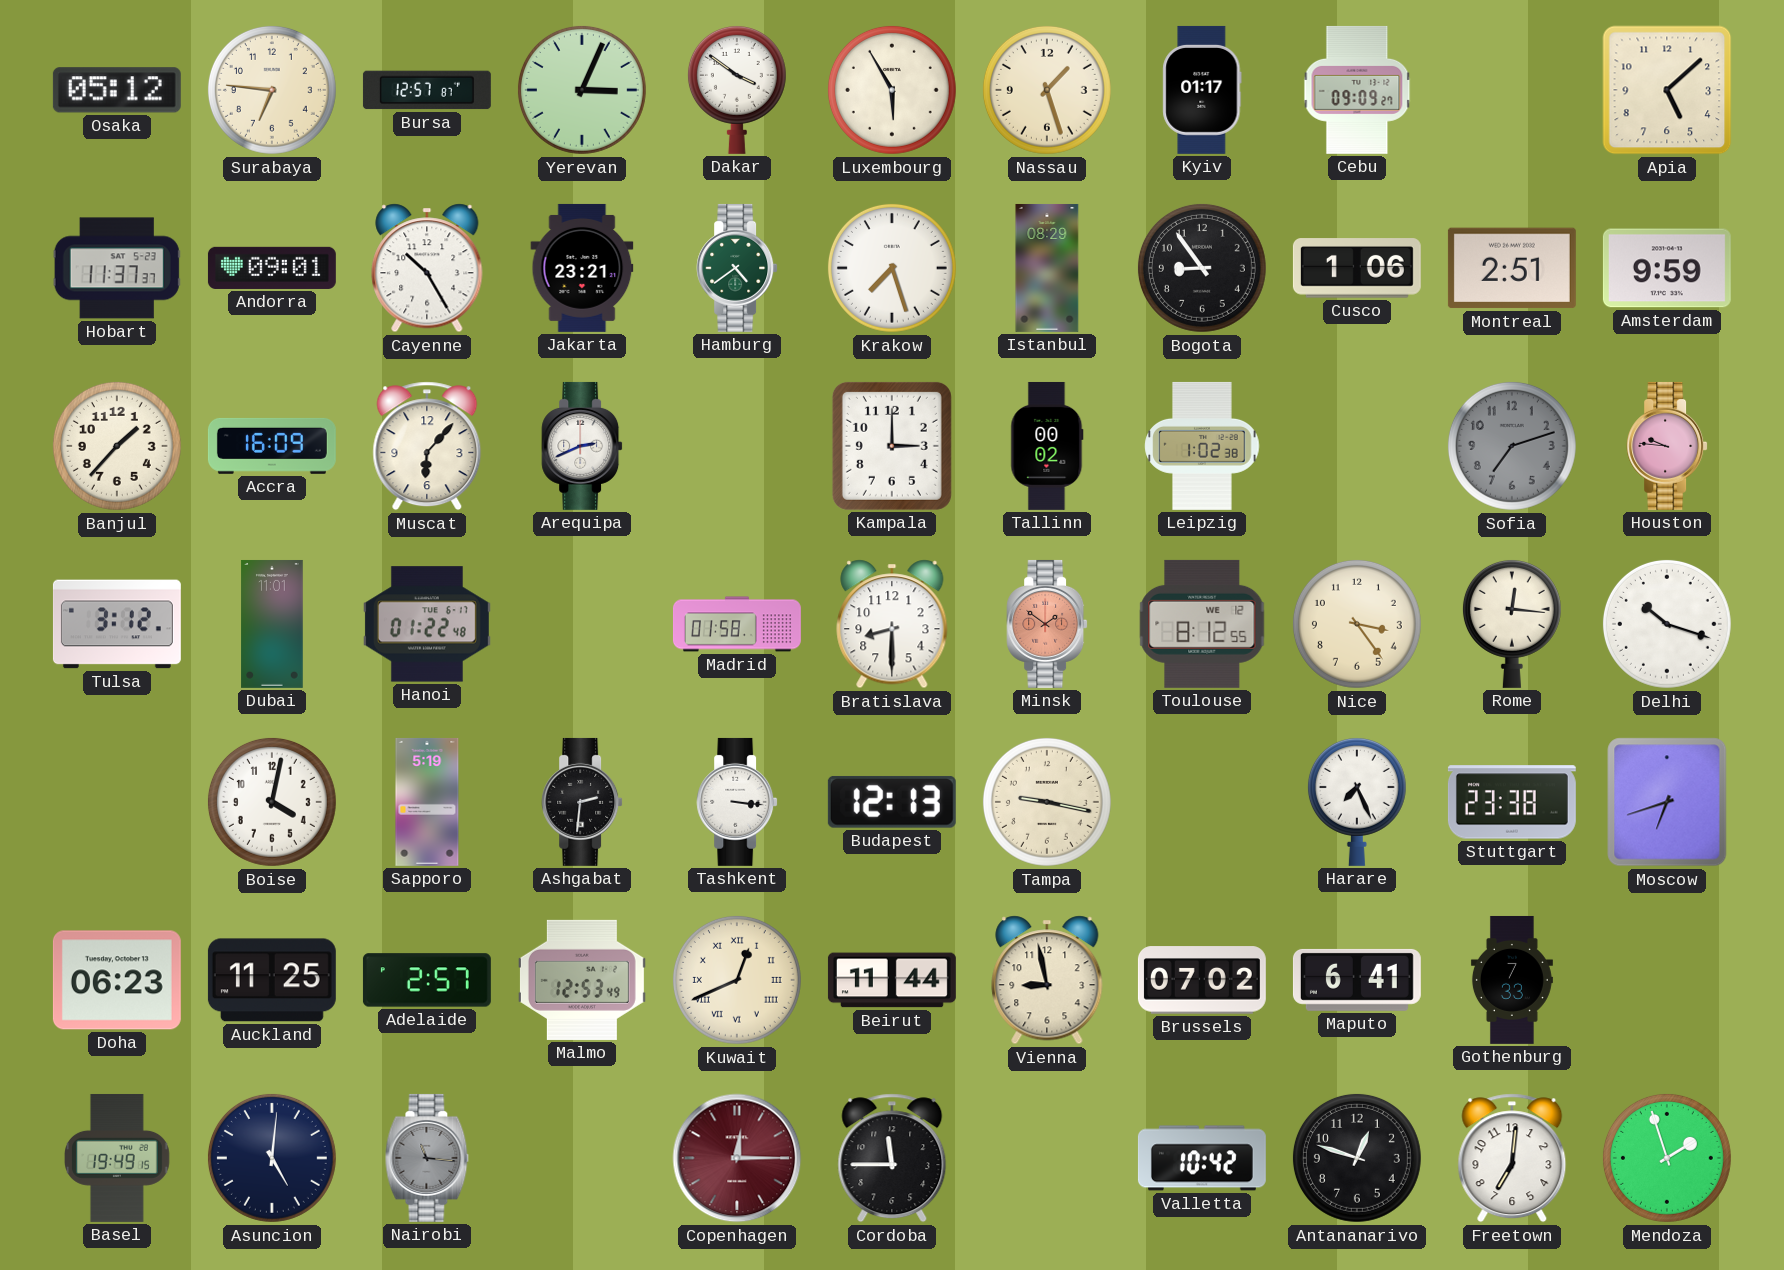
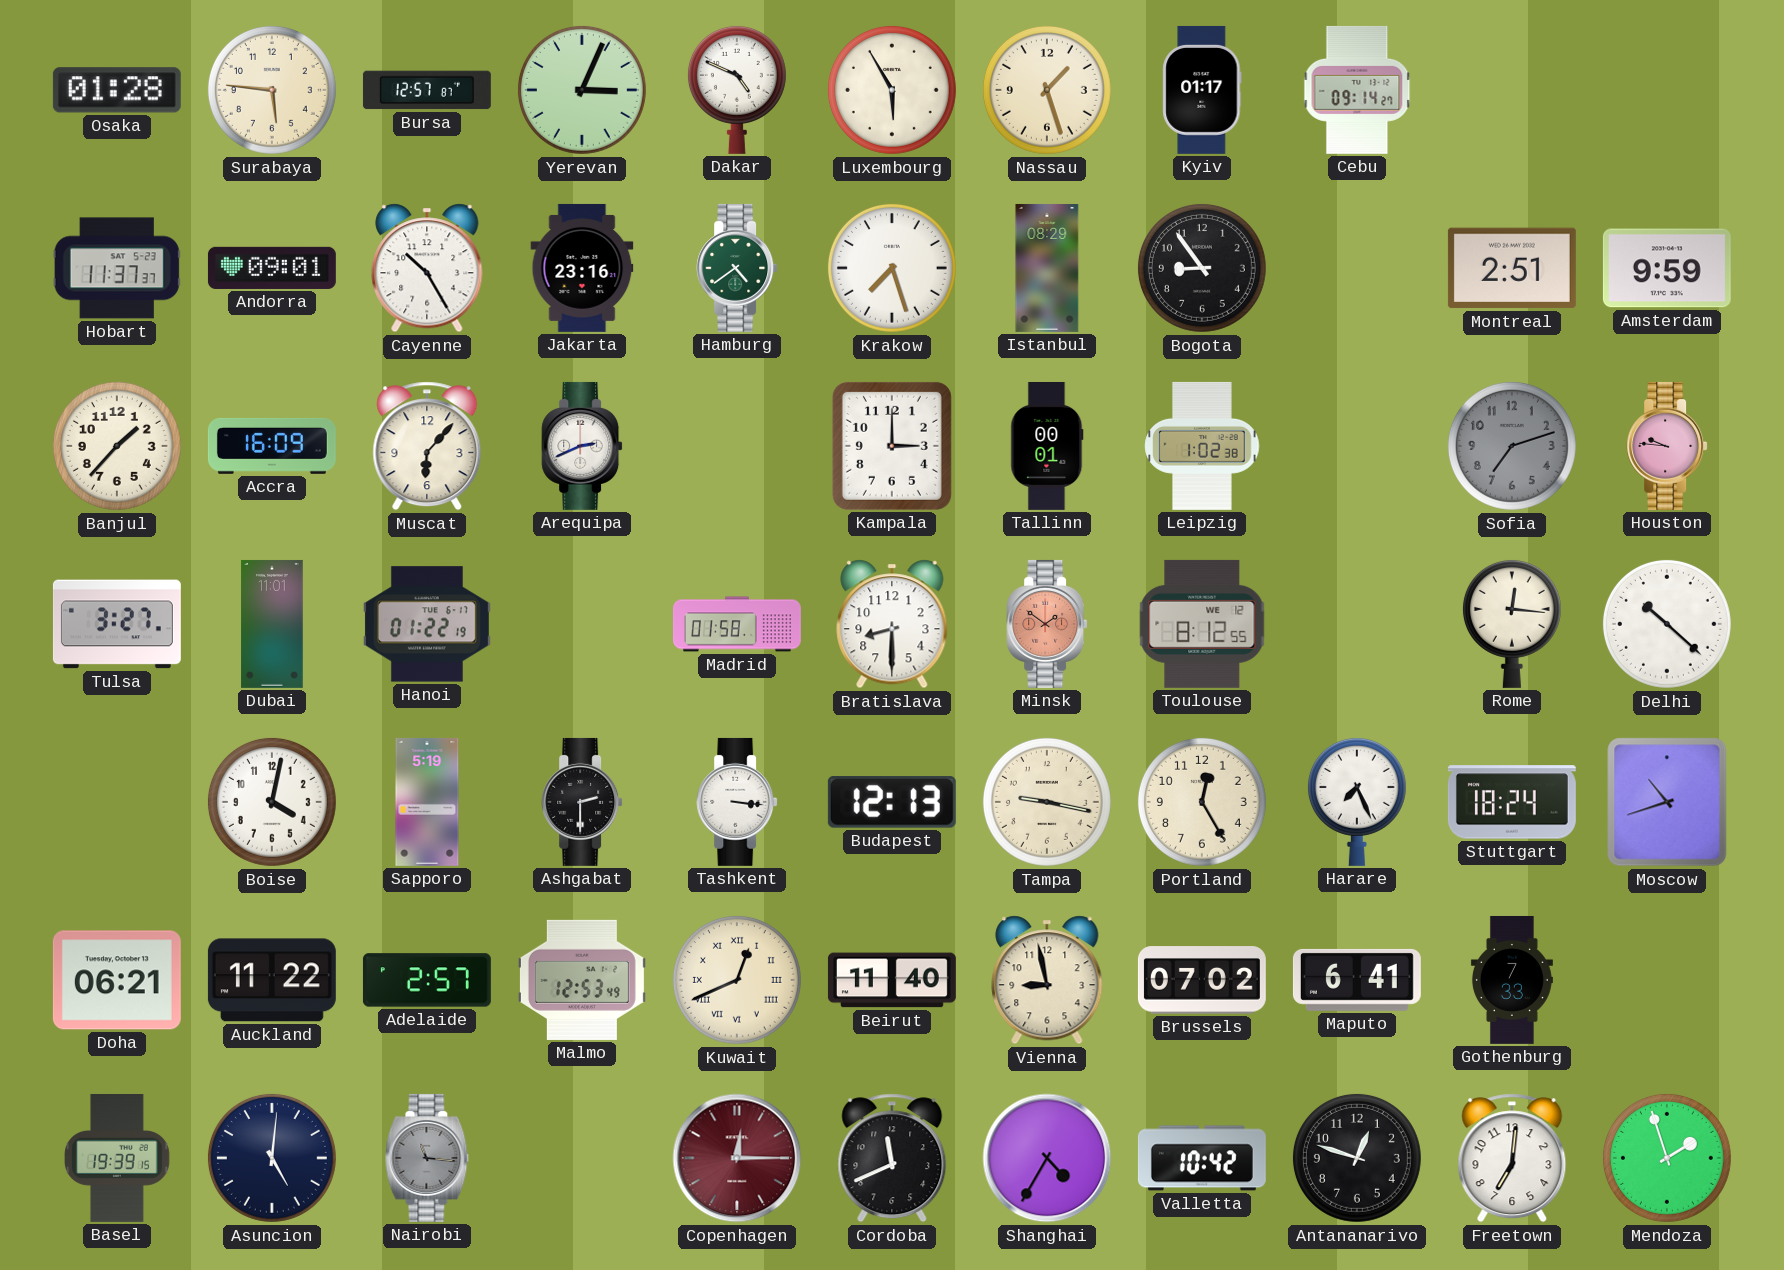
Osaka: 05:12 -> 01:28
Surabaya: 6:46 -> 5:46
Dakar: 3:51 -> 4:49
Cebu: 09:09 -> 09:14
Apia: 5:08 -> none
Jakarta: 23:21 -> 23:16
Cusco: 1:06 -> none
Tallinn: 00:02 -> 00:01
Tulsa: 3:12 -> 3:27
Hanoi: 01:22:48 -> 01:22:19
Nice: 3:24 -> none
Delhi: 10:18 -> 10:22
Ashgabat: 2:31 -> 2:30
Portland: none -> 12:25
Stuttgart: 23:38 -> 18:24
Moscow: 6:42 -> 10:42
Doha: 06:23 -> 06:21
Auckland: 11:25 -> 11:22
Beirut: 11:44 -> 11:40
Basel: 19:49 -> 19:39
Cordoba: 11:45 -> 11:41
Shanghai: none -> 4:35
